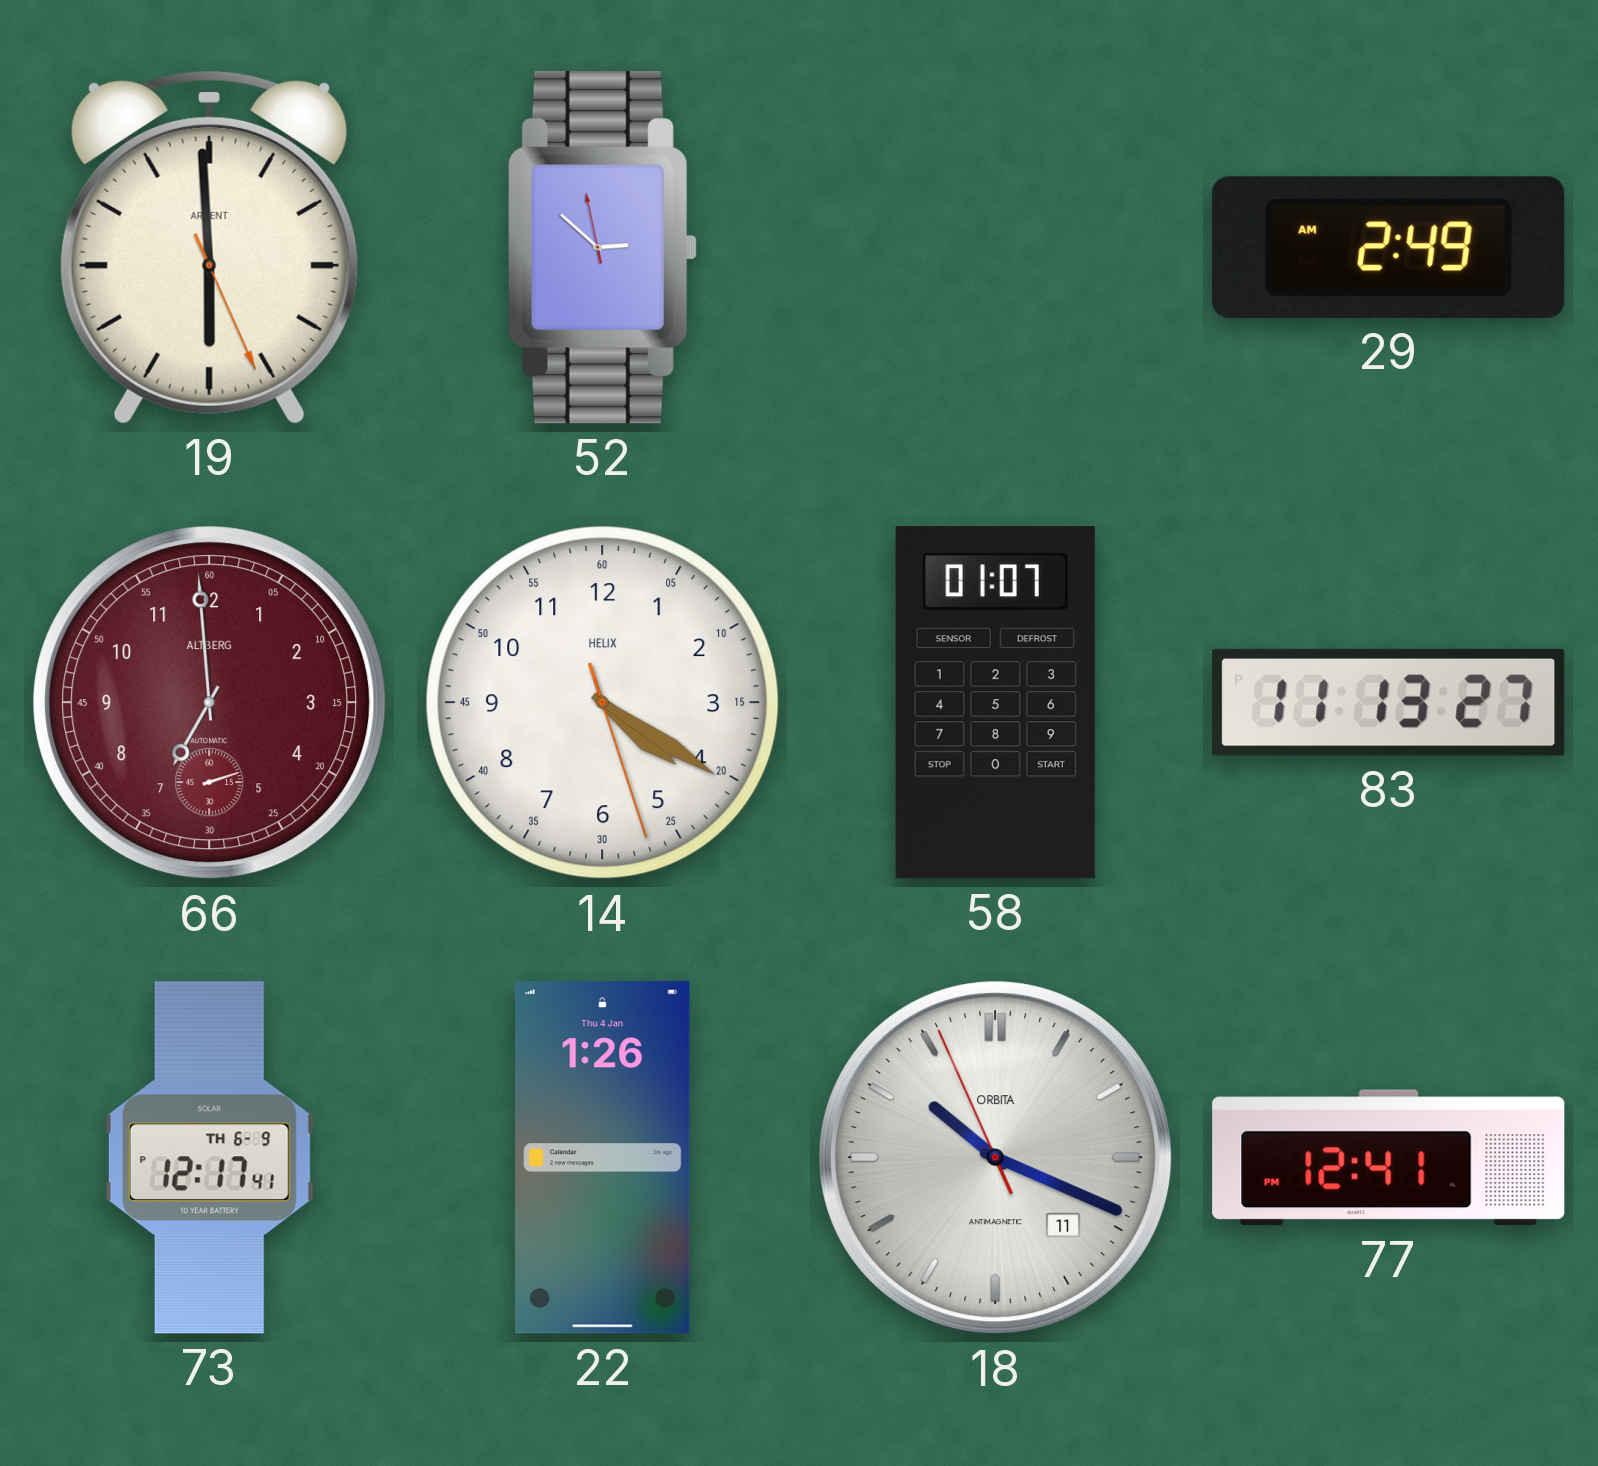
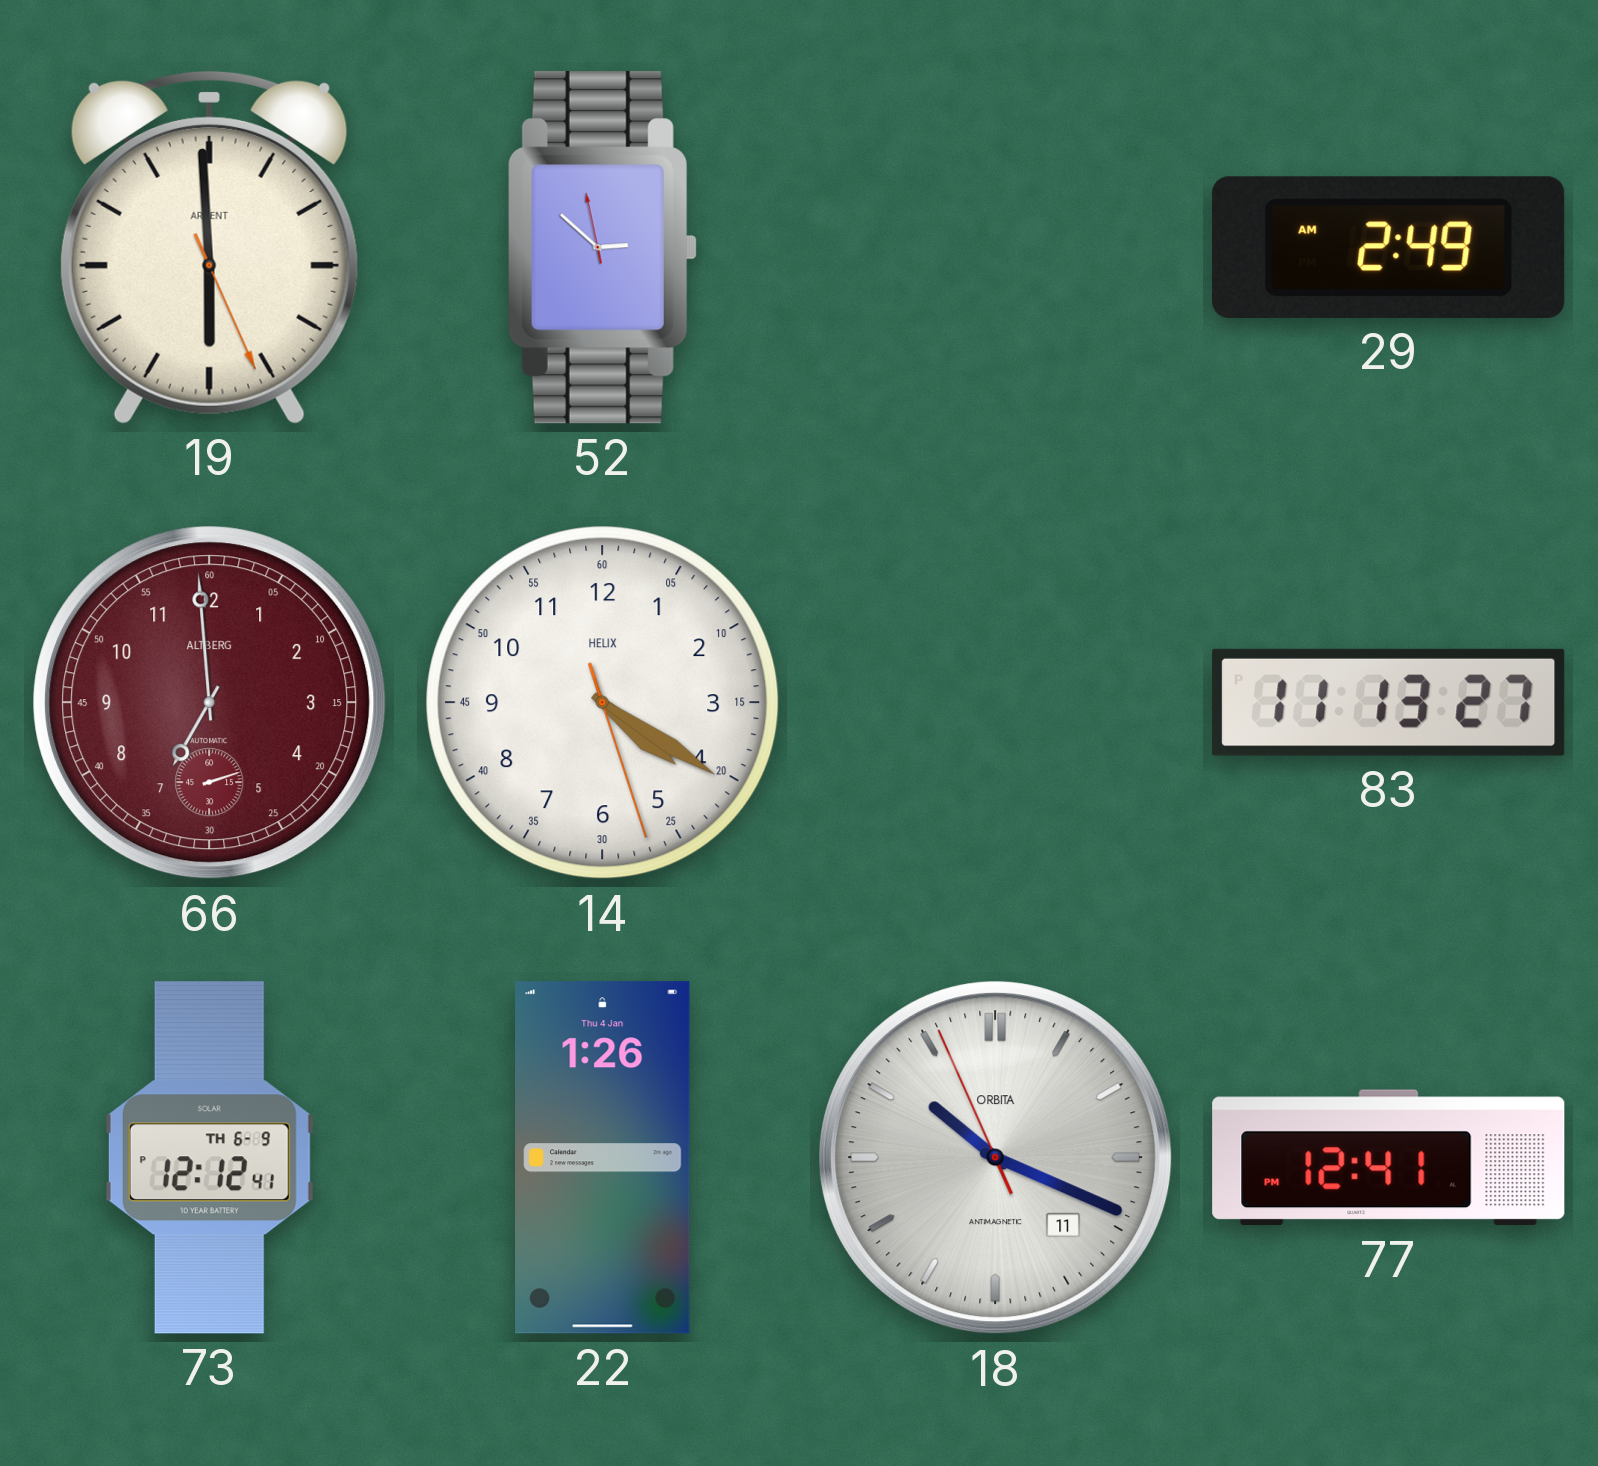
58: 01:07 -> none
73: 12:17 -> 12:12
